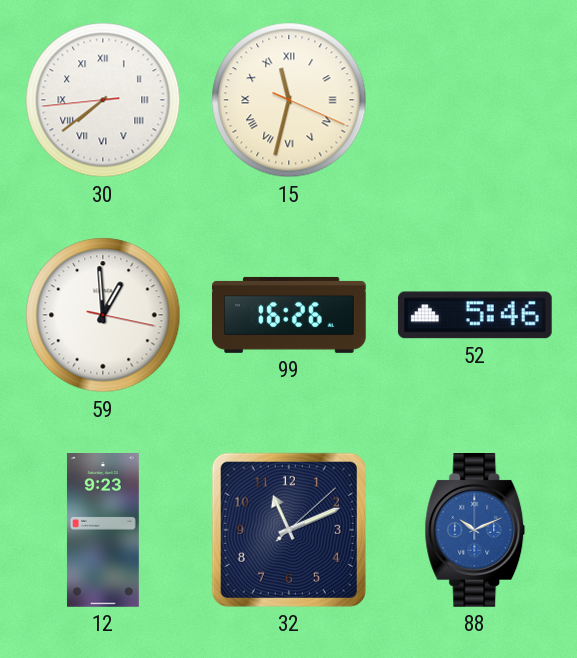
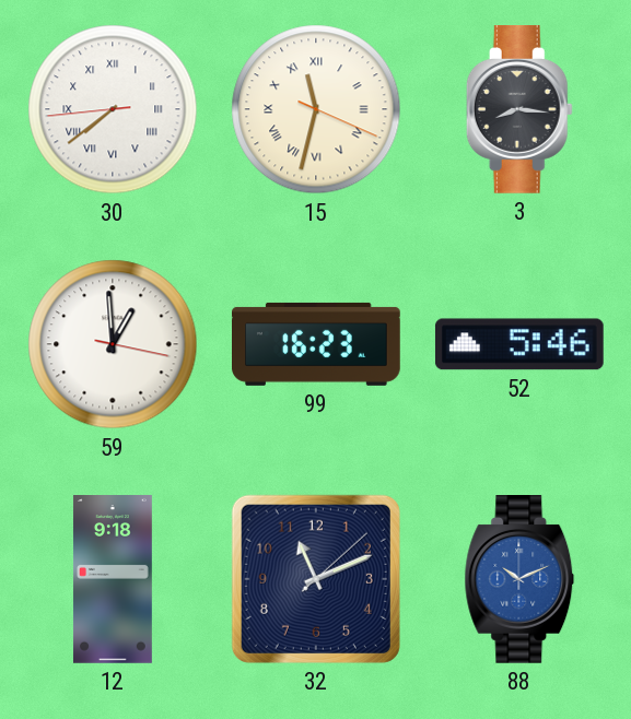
3: none -> 8:16
99: 16:26 -> 16:23
12: 9:23 -> 9:18
